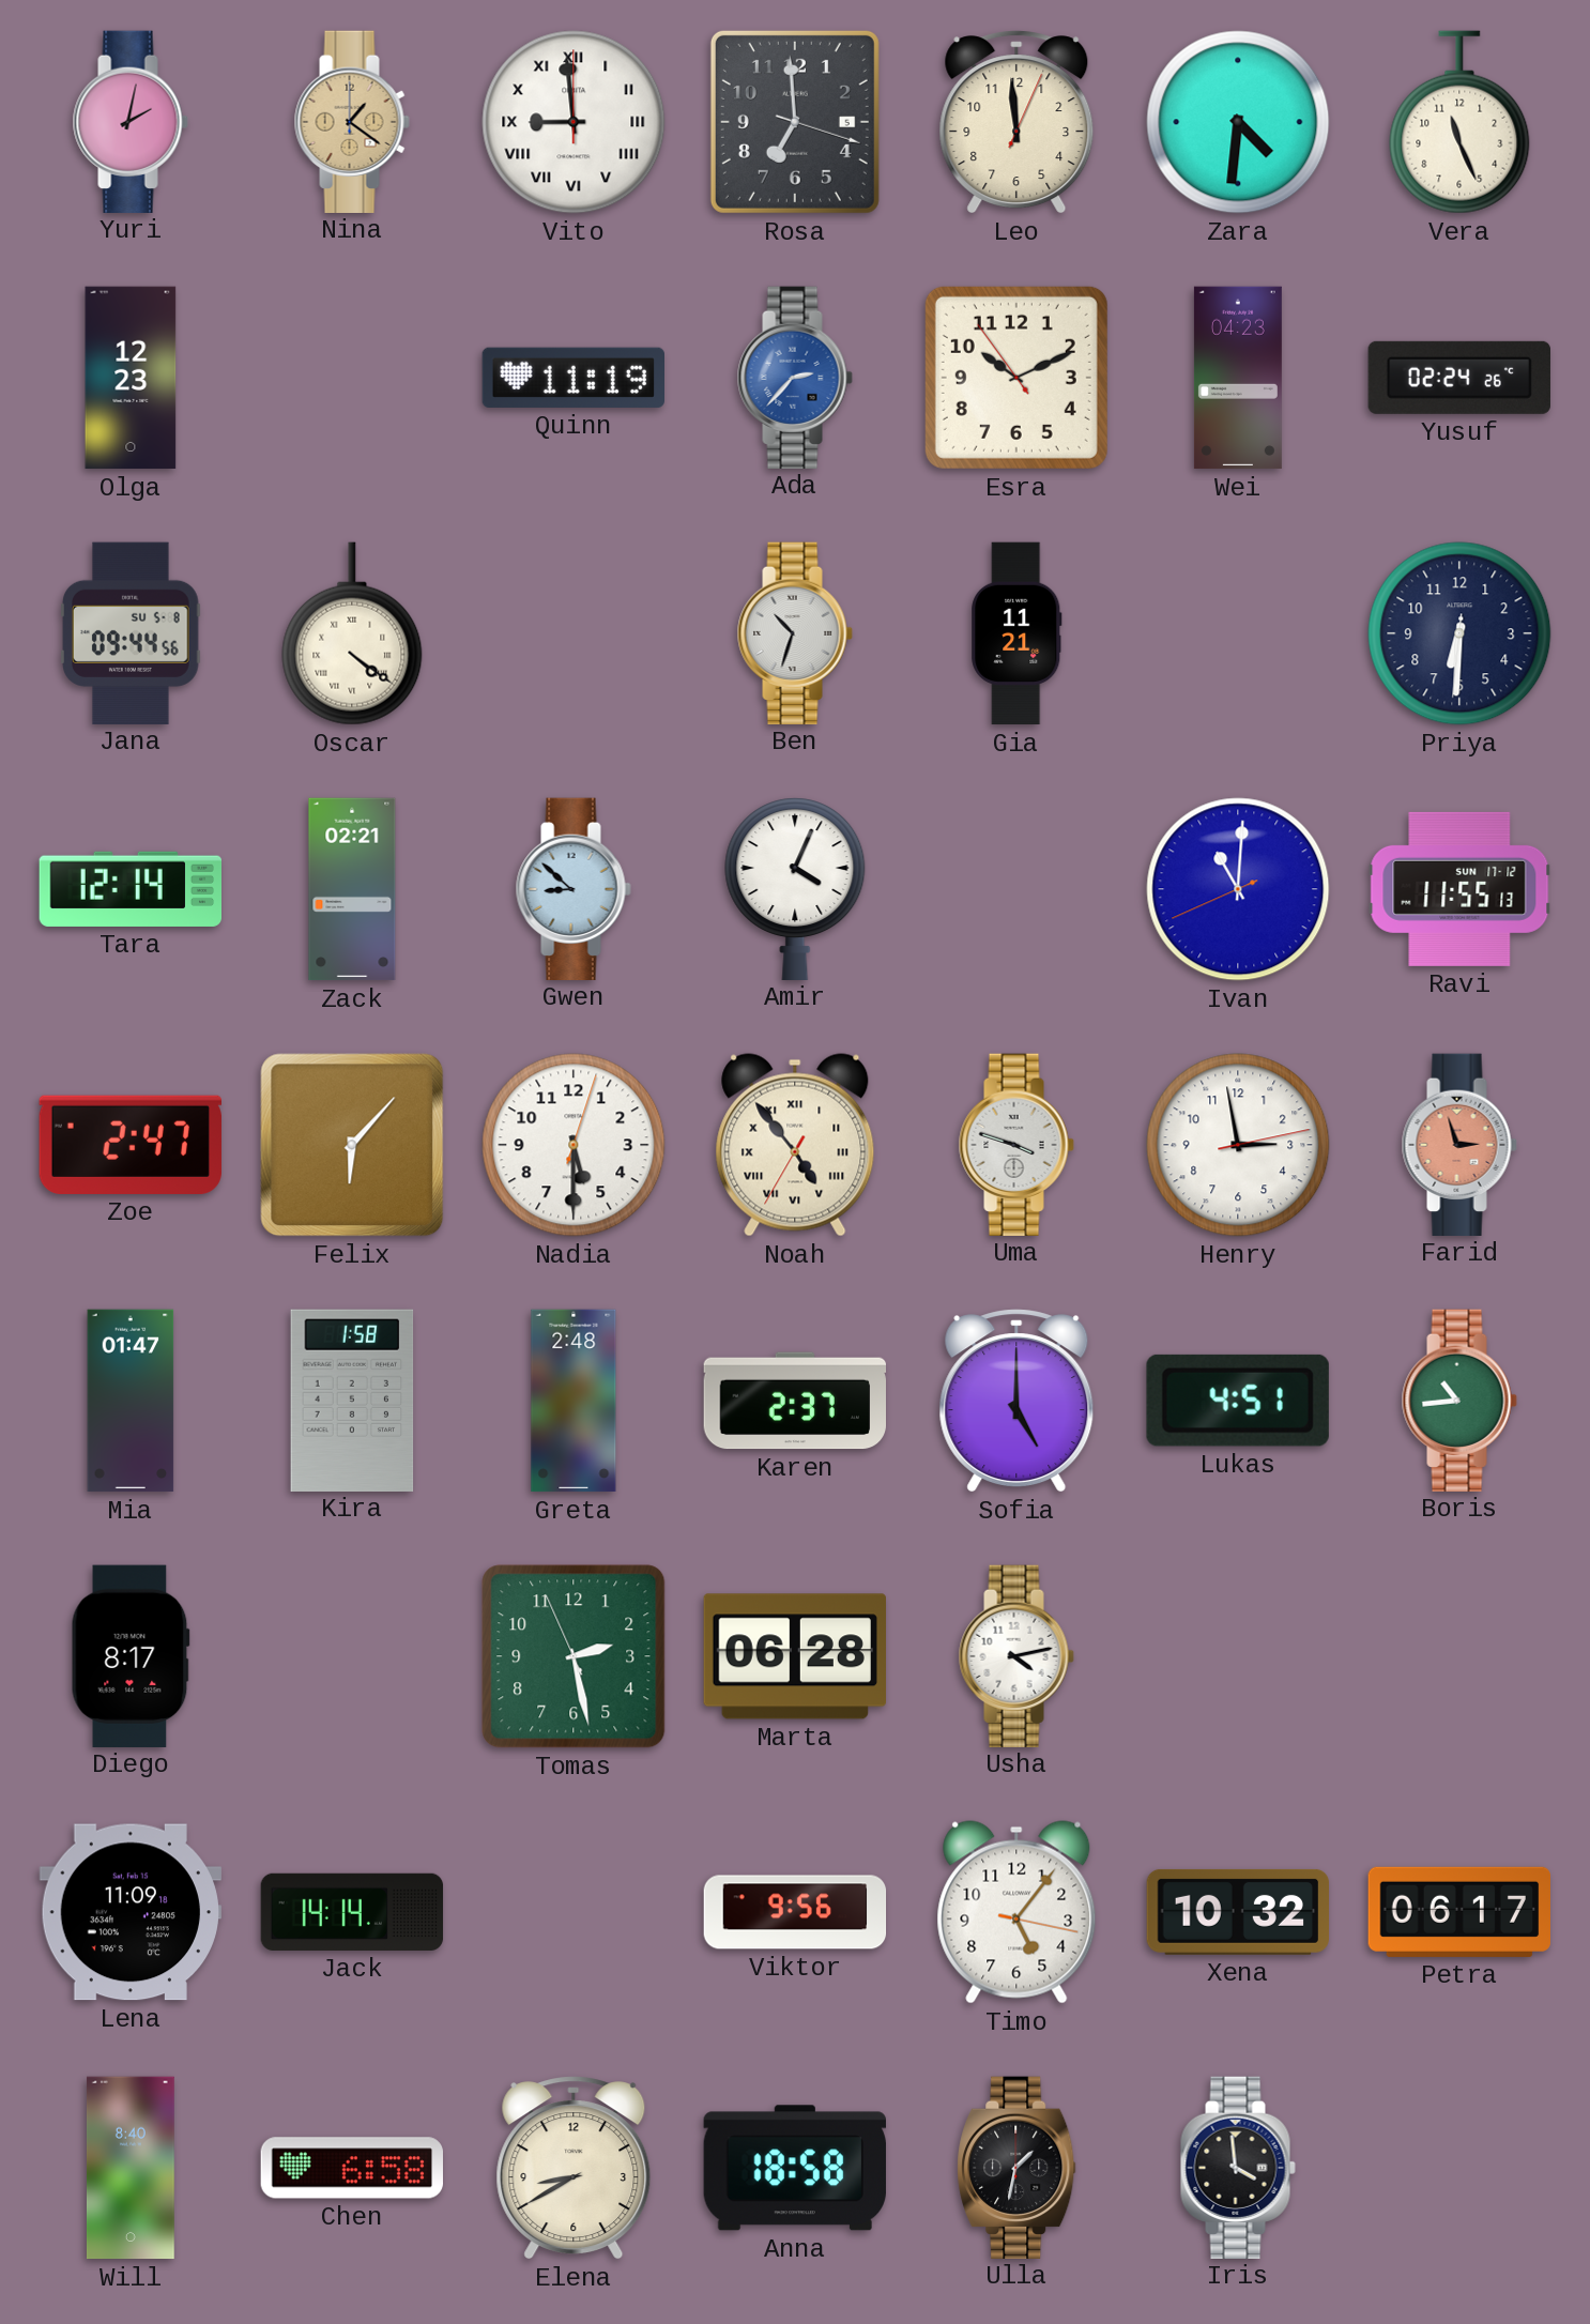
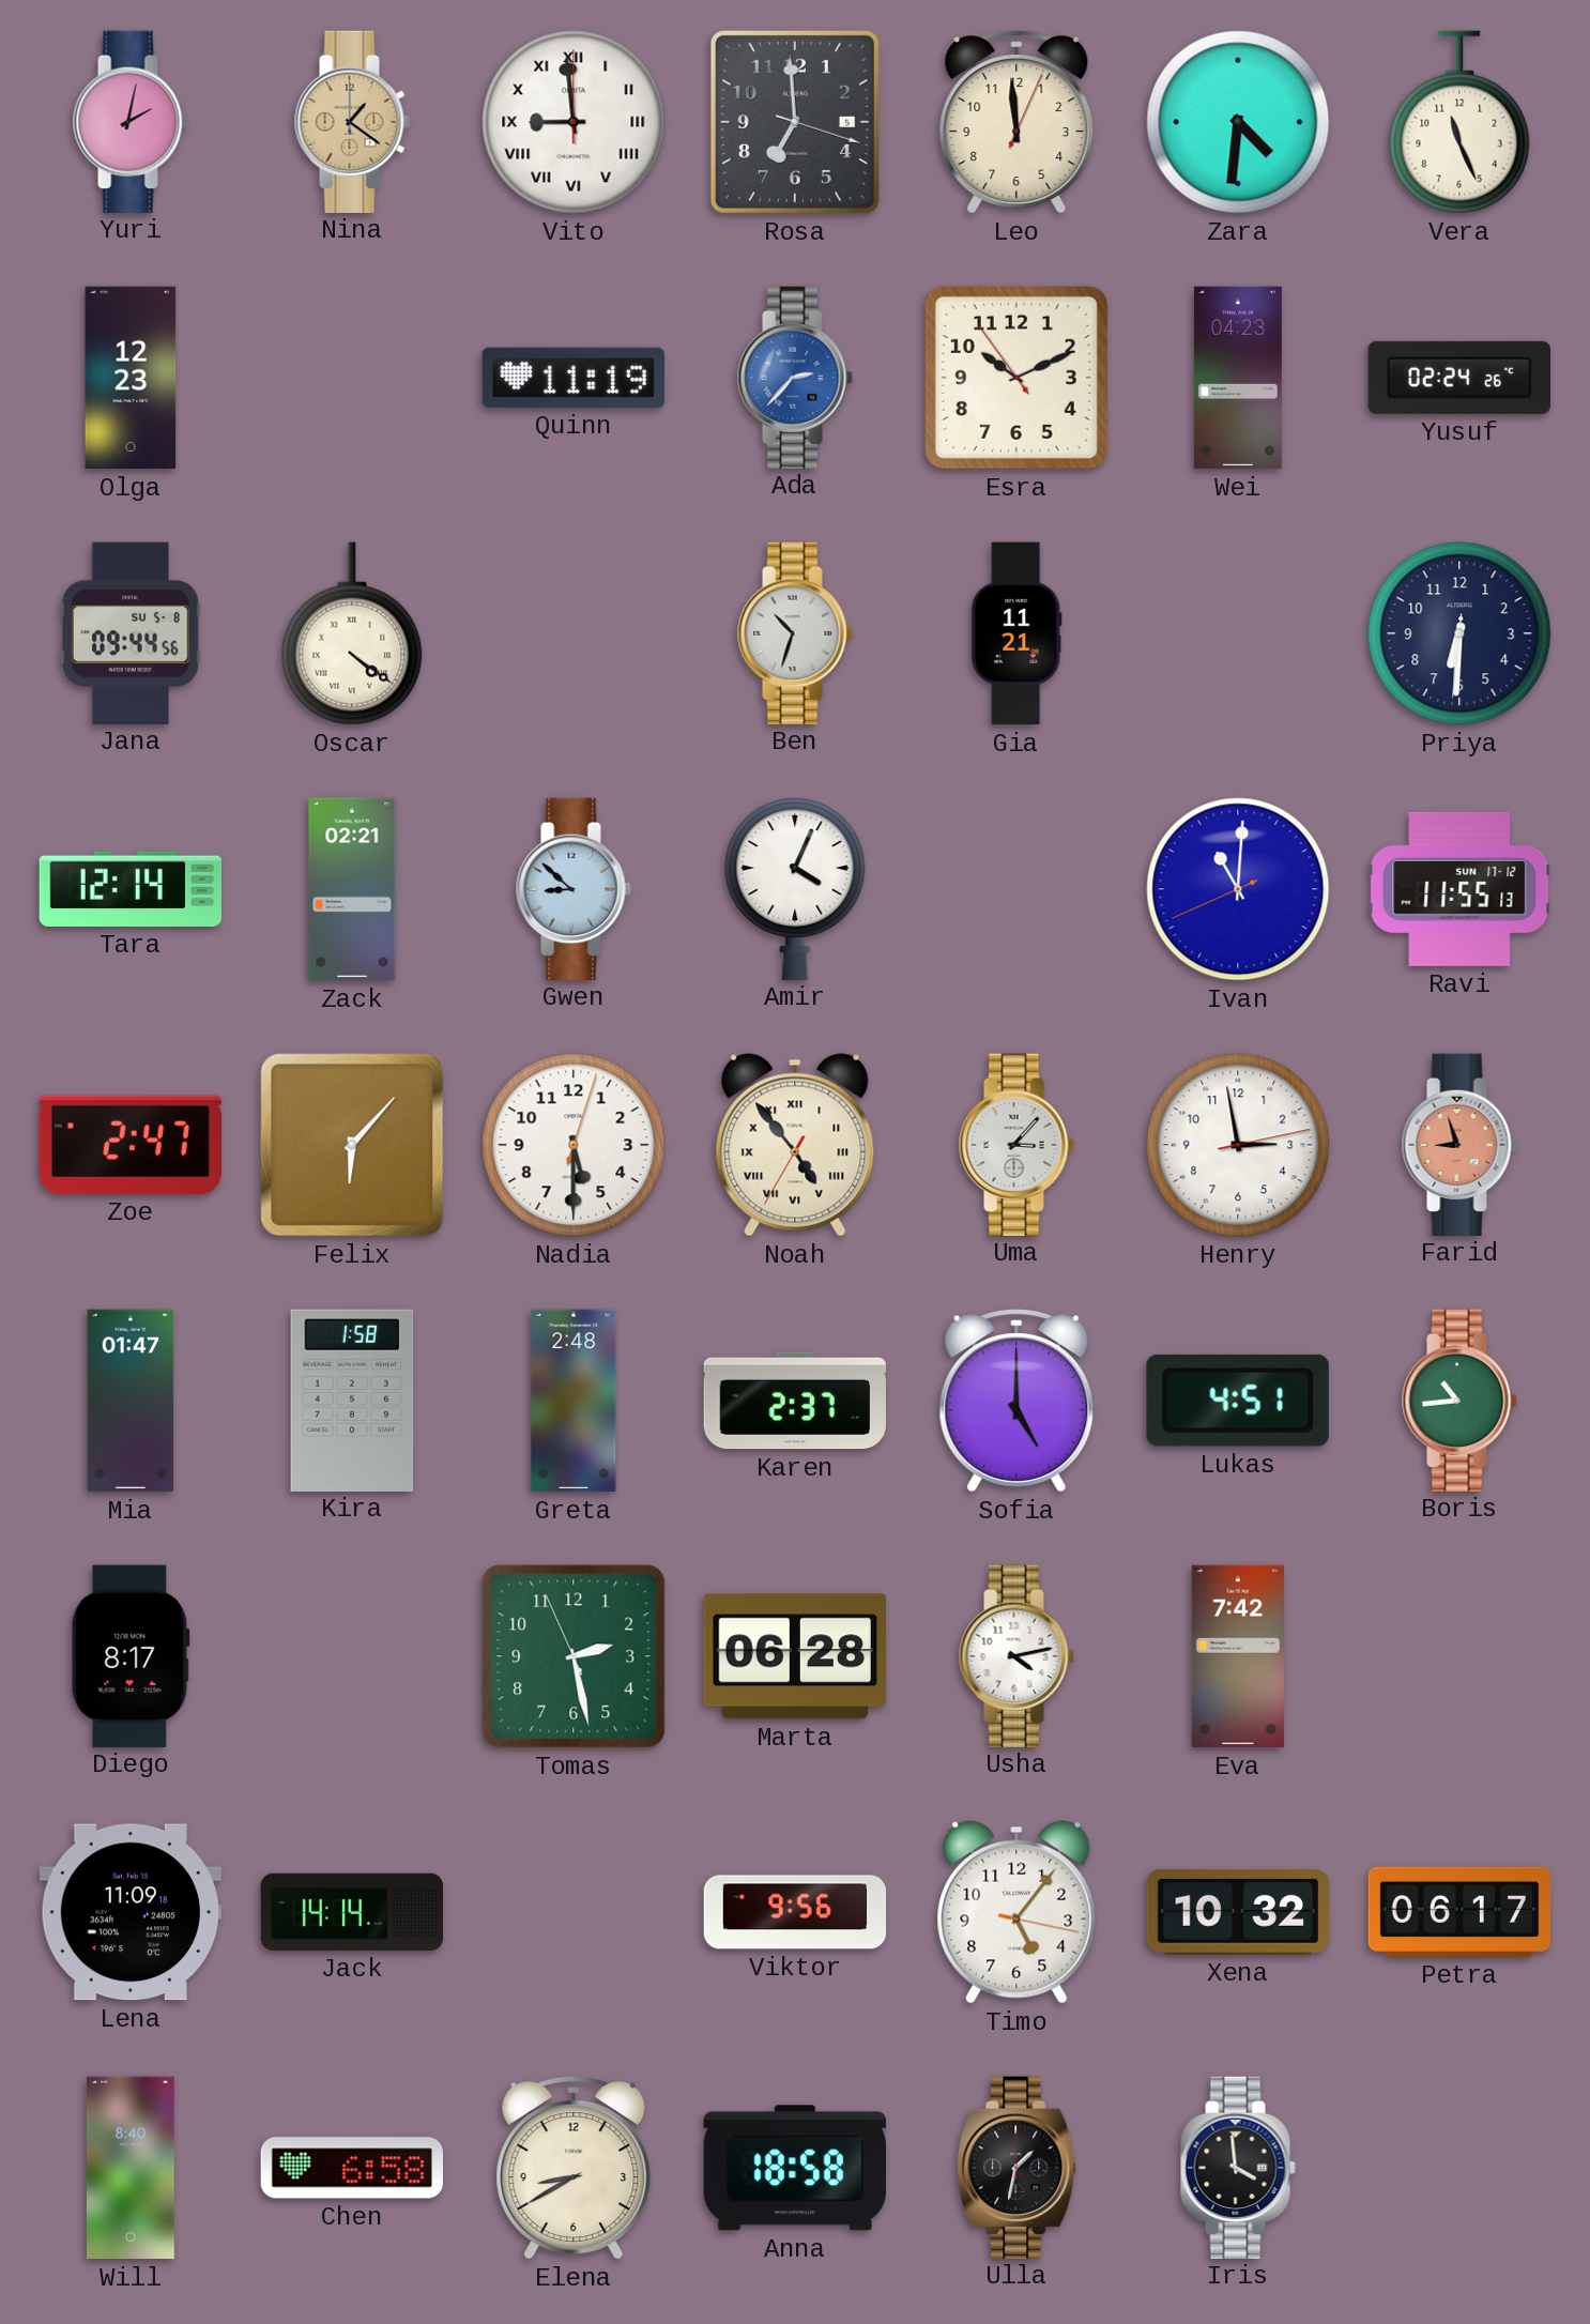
Uma: 3:48 -> 3:07
Farid: 2:57 -> 8:57
Eva: none -> 7:42
